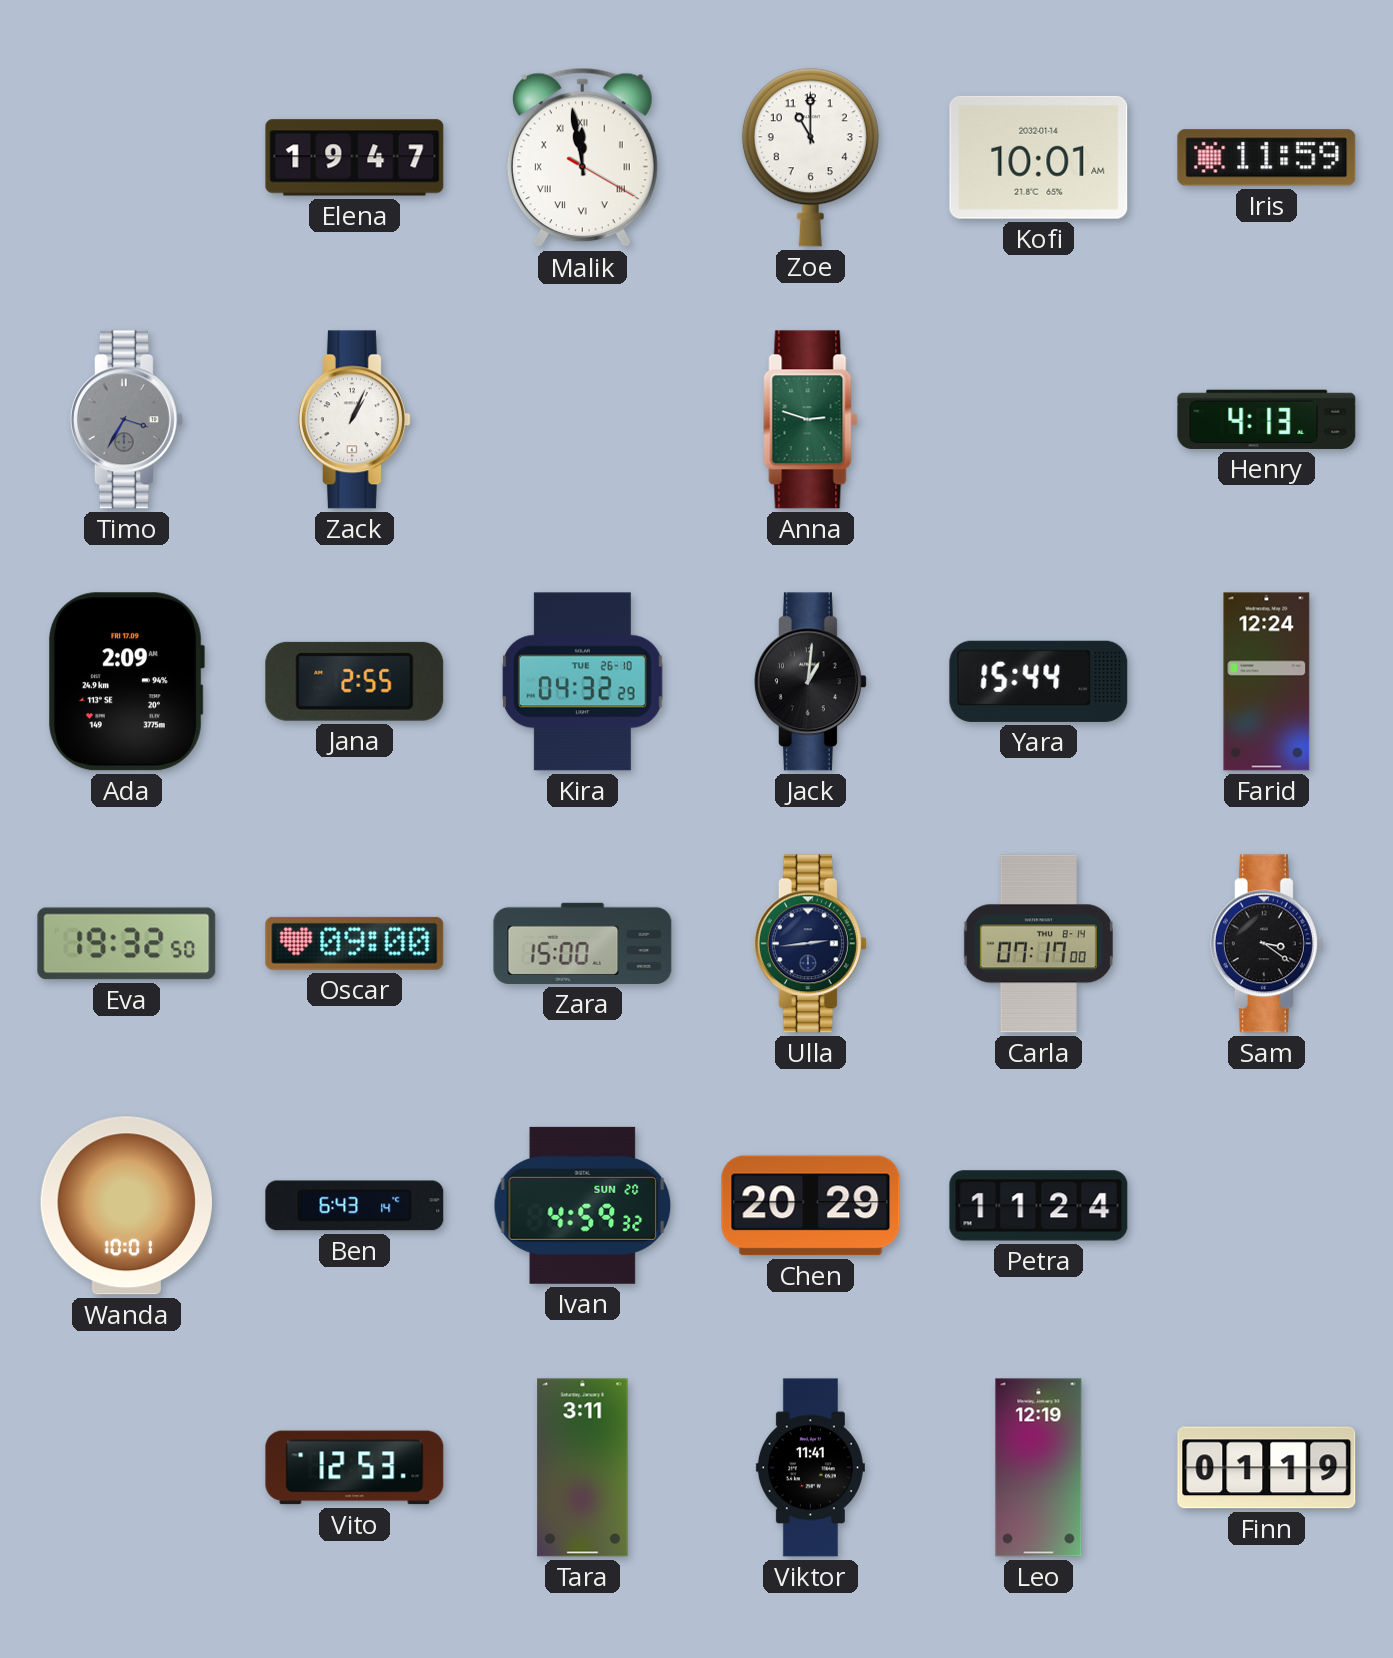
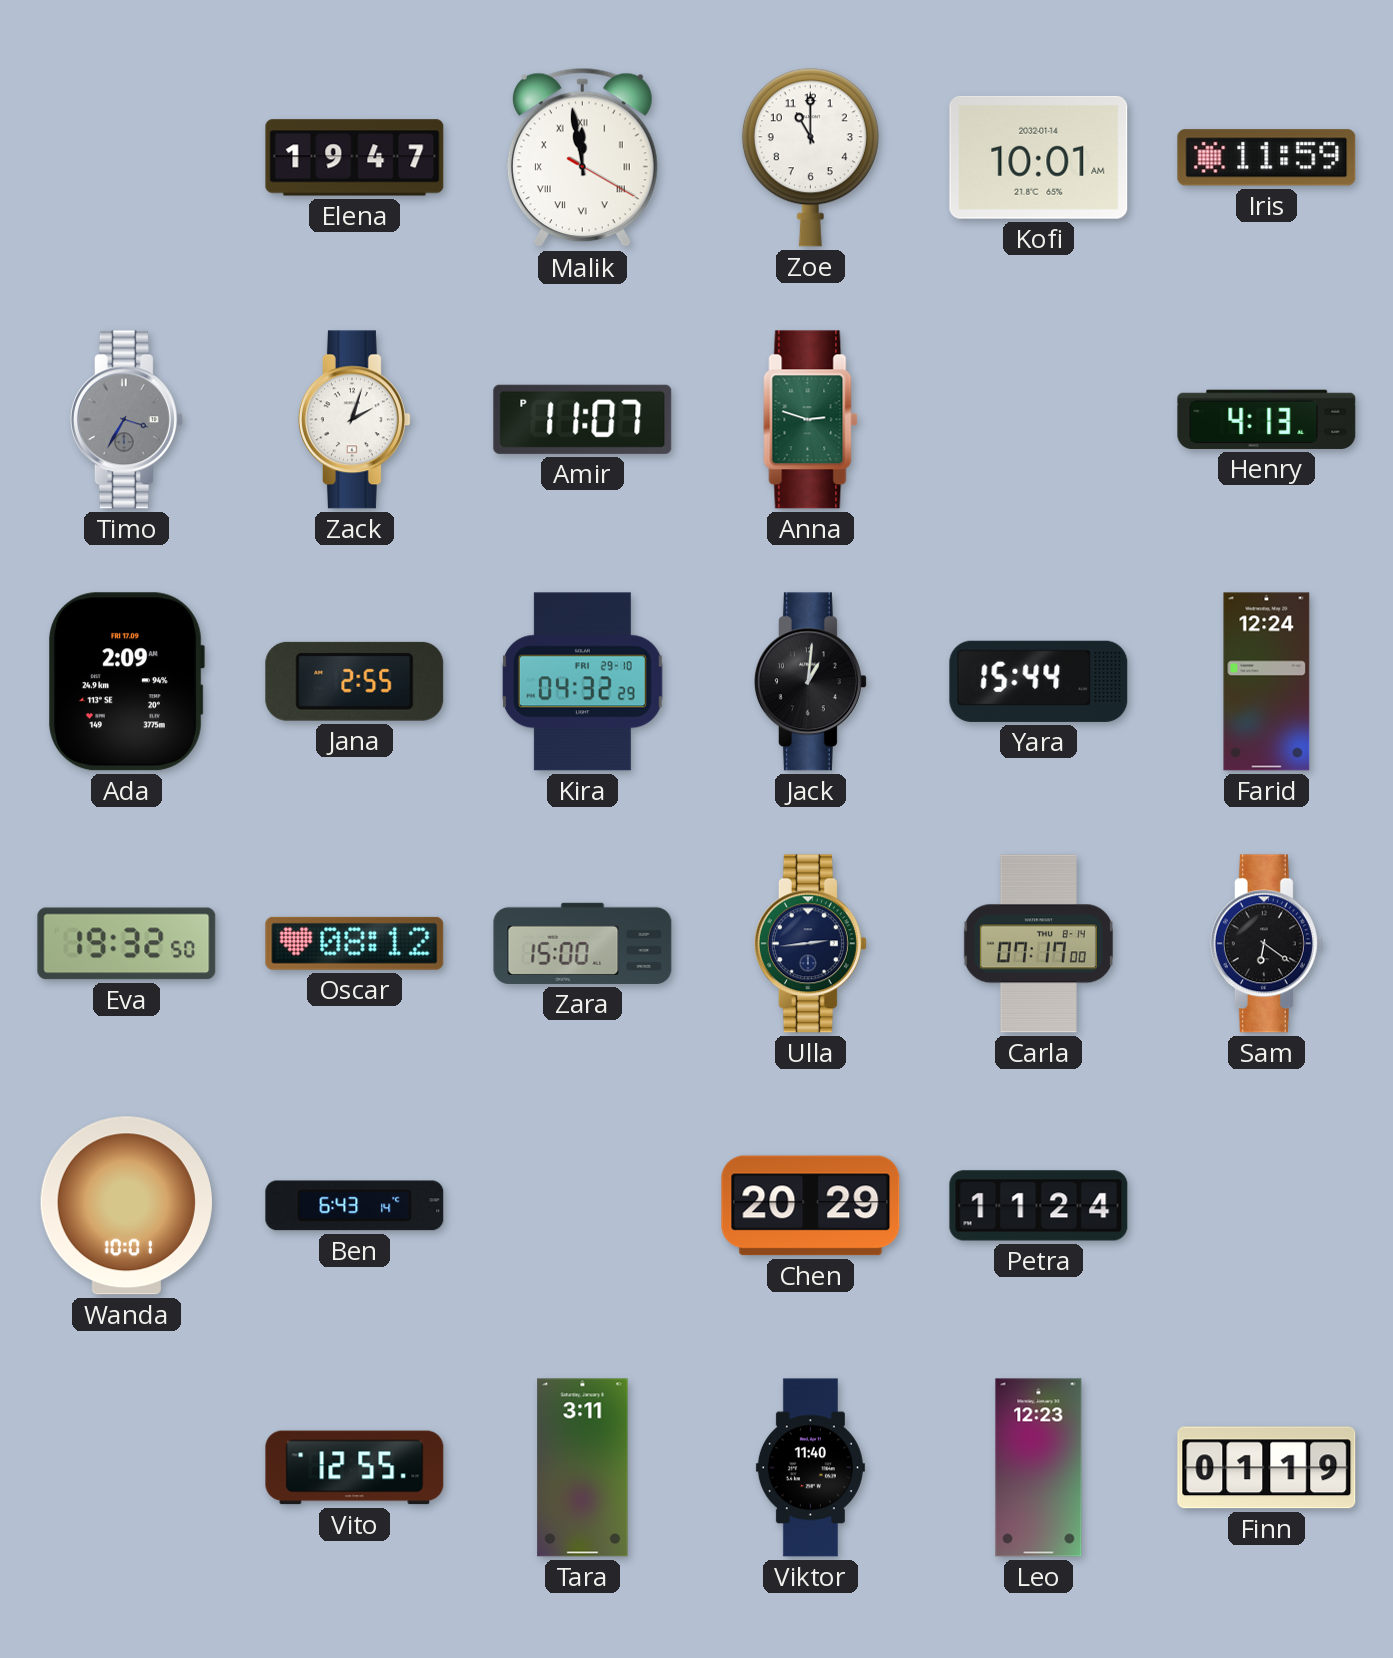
Zack: 1:04 -> 2:03
Amir: none -> 11:07
Kira date: TUE 26-10 -> FRI 29-10
Oscar: 09:00 -> 08:12
Sam: 3:21 -> 6:21
Ivan: 4:59 -> none
Vito: 12:53 -> 12:55
Viktor: 11:41 -> 11:40
Leo: 12:19 -> 12:23
